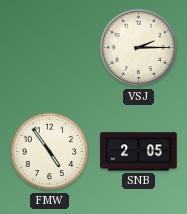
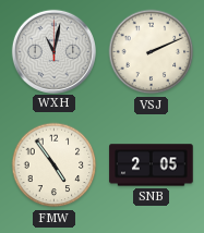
WXH: none -> 11:02
VSJ: 2:15 -> 2:11
